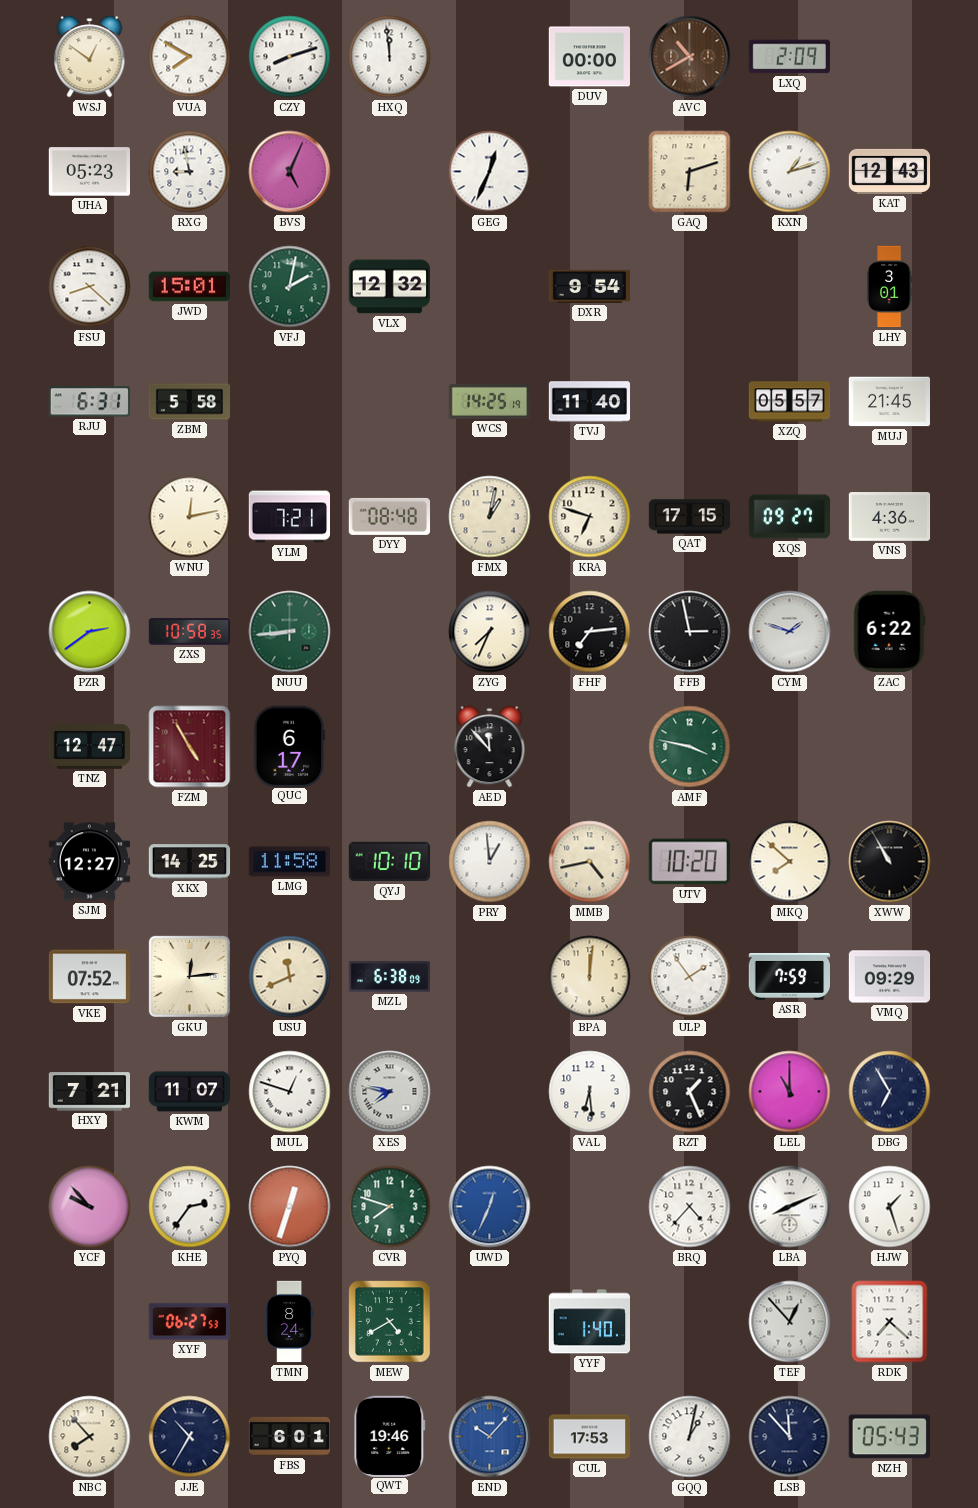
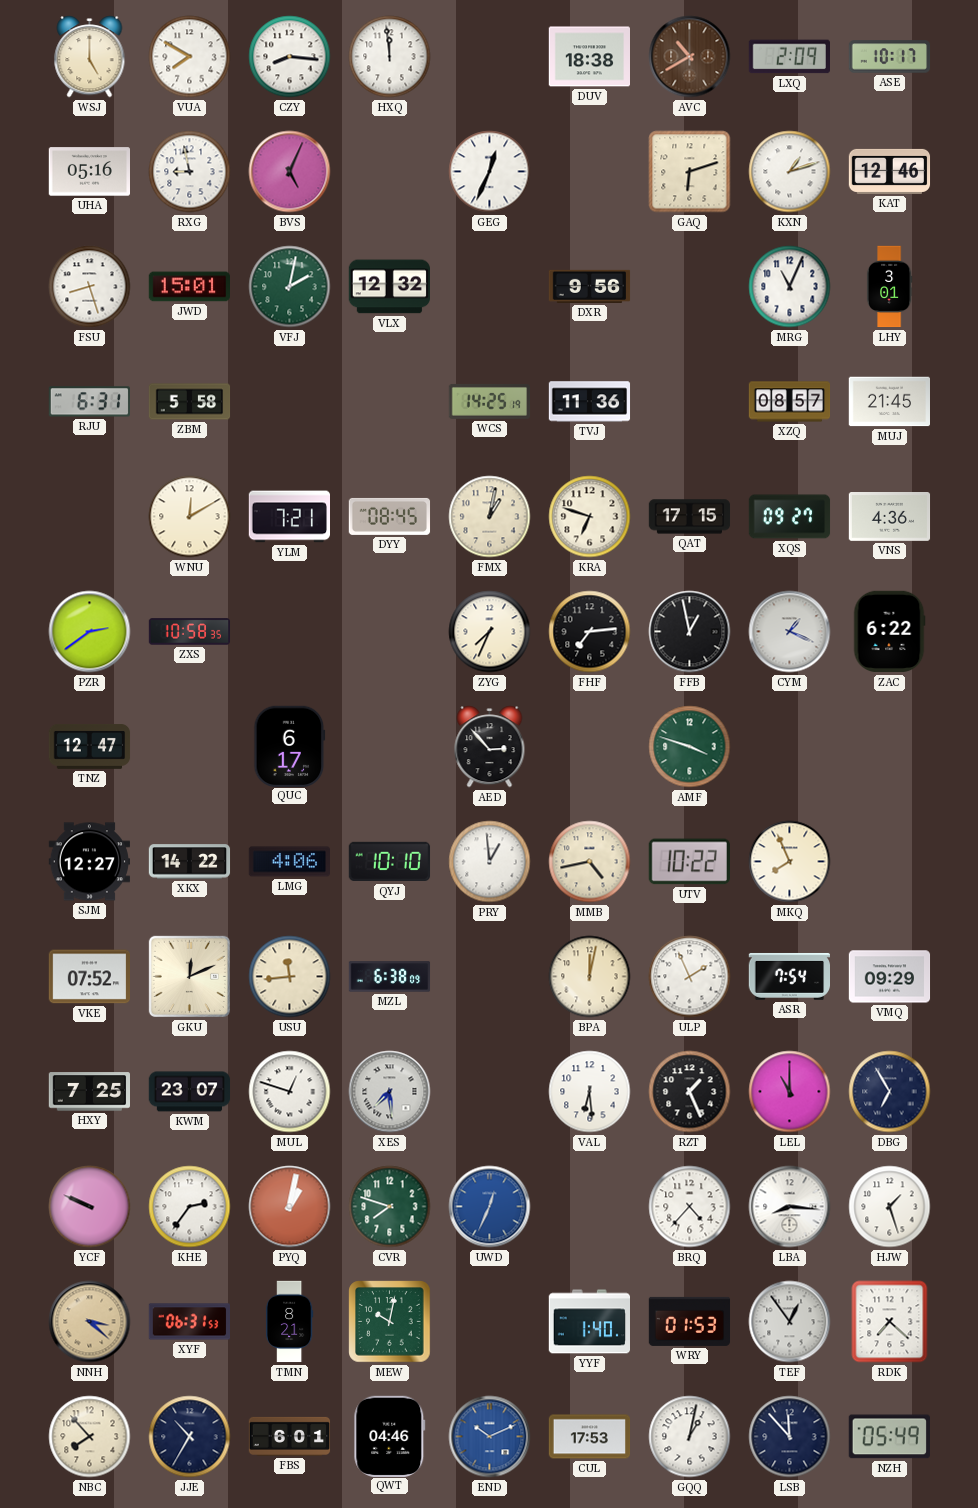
WSJ: 12:51 -> 5:00
CZY: 8:12 -> 8:16
DUV: 00:00 -> 18:38
ASE: none -> 10:17
UHA: 05:23 -> 05:16
KAT: 12:43 -> 12:46
FSU: 8:22 -> 8:27
DXR: 9:54 -> 9:56
MRG: none -> 11:04
TVJ: 11:40 -> 11:36
XZQ: 05:57 -> 08:57
WNU: 12:13 -> 12:10
DYY: 08:48 -> 08:45
NUU: 8:44 -> none
FFB: 2:58 -> 12:58
CYM: 1:48 -> 1:19
FZM: 4:55 -> none
AED: 11:53 -> 2:53
AMF: 3:47 -> 3:48
XKX: 14:25 -> 14:22
LMG: 11:58 -> 4:06
UTV: 10:20 -> 10:22
MKQ: 7:52 -> 7:56
XWW: 10:55 -> none
GKU: 12:14 -> 12:11
USU: 11:41 -> 11:44
BPA: 12:01 -> 12:02
ULP: 1:54 -> 1:56
ASR: 7:59 -> 7:54
HXY: 7:21 -> 7:25
KWM: 11:07 -> 23:07
XES: 7:47 -> 7:29
YCF: 9:53 -> 9:49
PYQ: 12:33 -> 1:02
LBA: 8:11 -> 8:16
NNH: none -> 3:22
XYF: 06:27 -> 06:31
TMN: 8:24 -> 8:21
MEW: 4:40 -> 10:02
WRY: none -> 01:53
TEF: 12:53 -> 12:54
QWT: 19:46 -> 04:46
END: 10:07 -> 10:11
NZH: 05:43 -> 05:49
